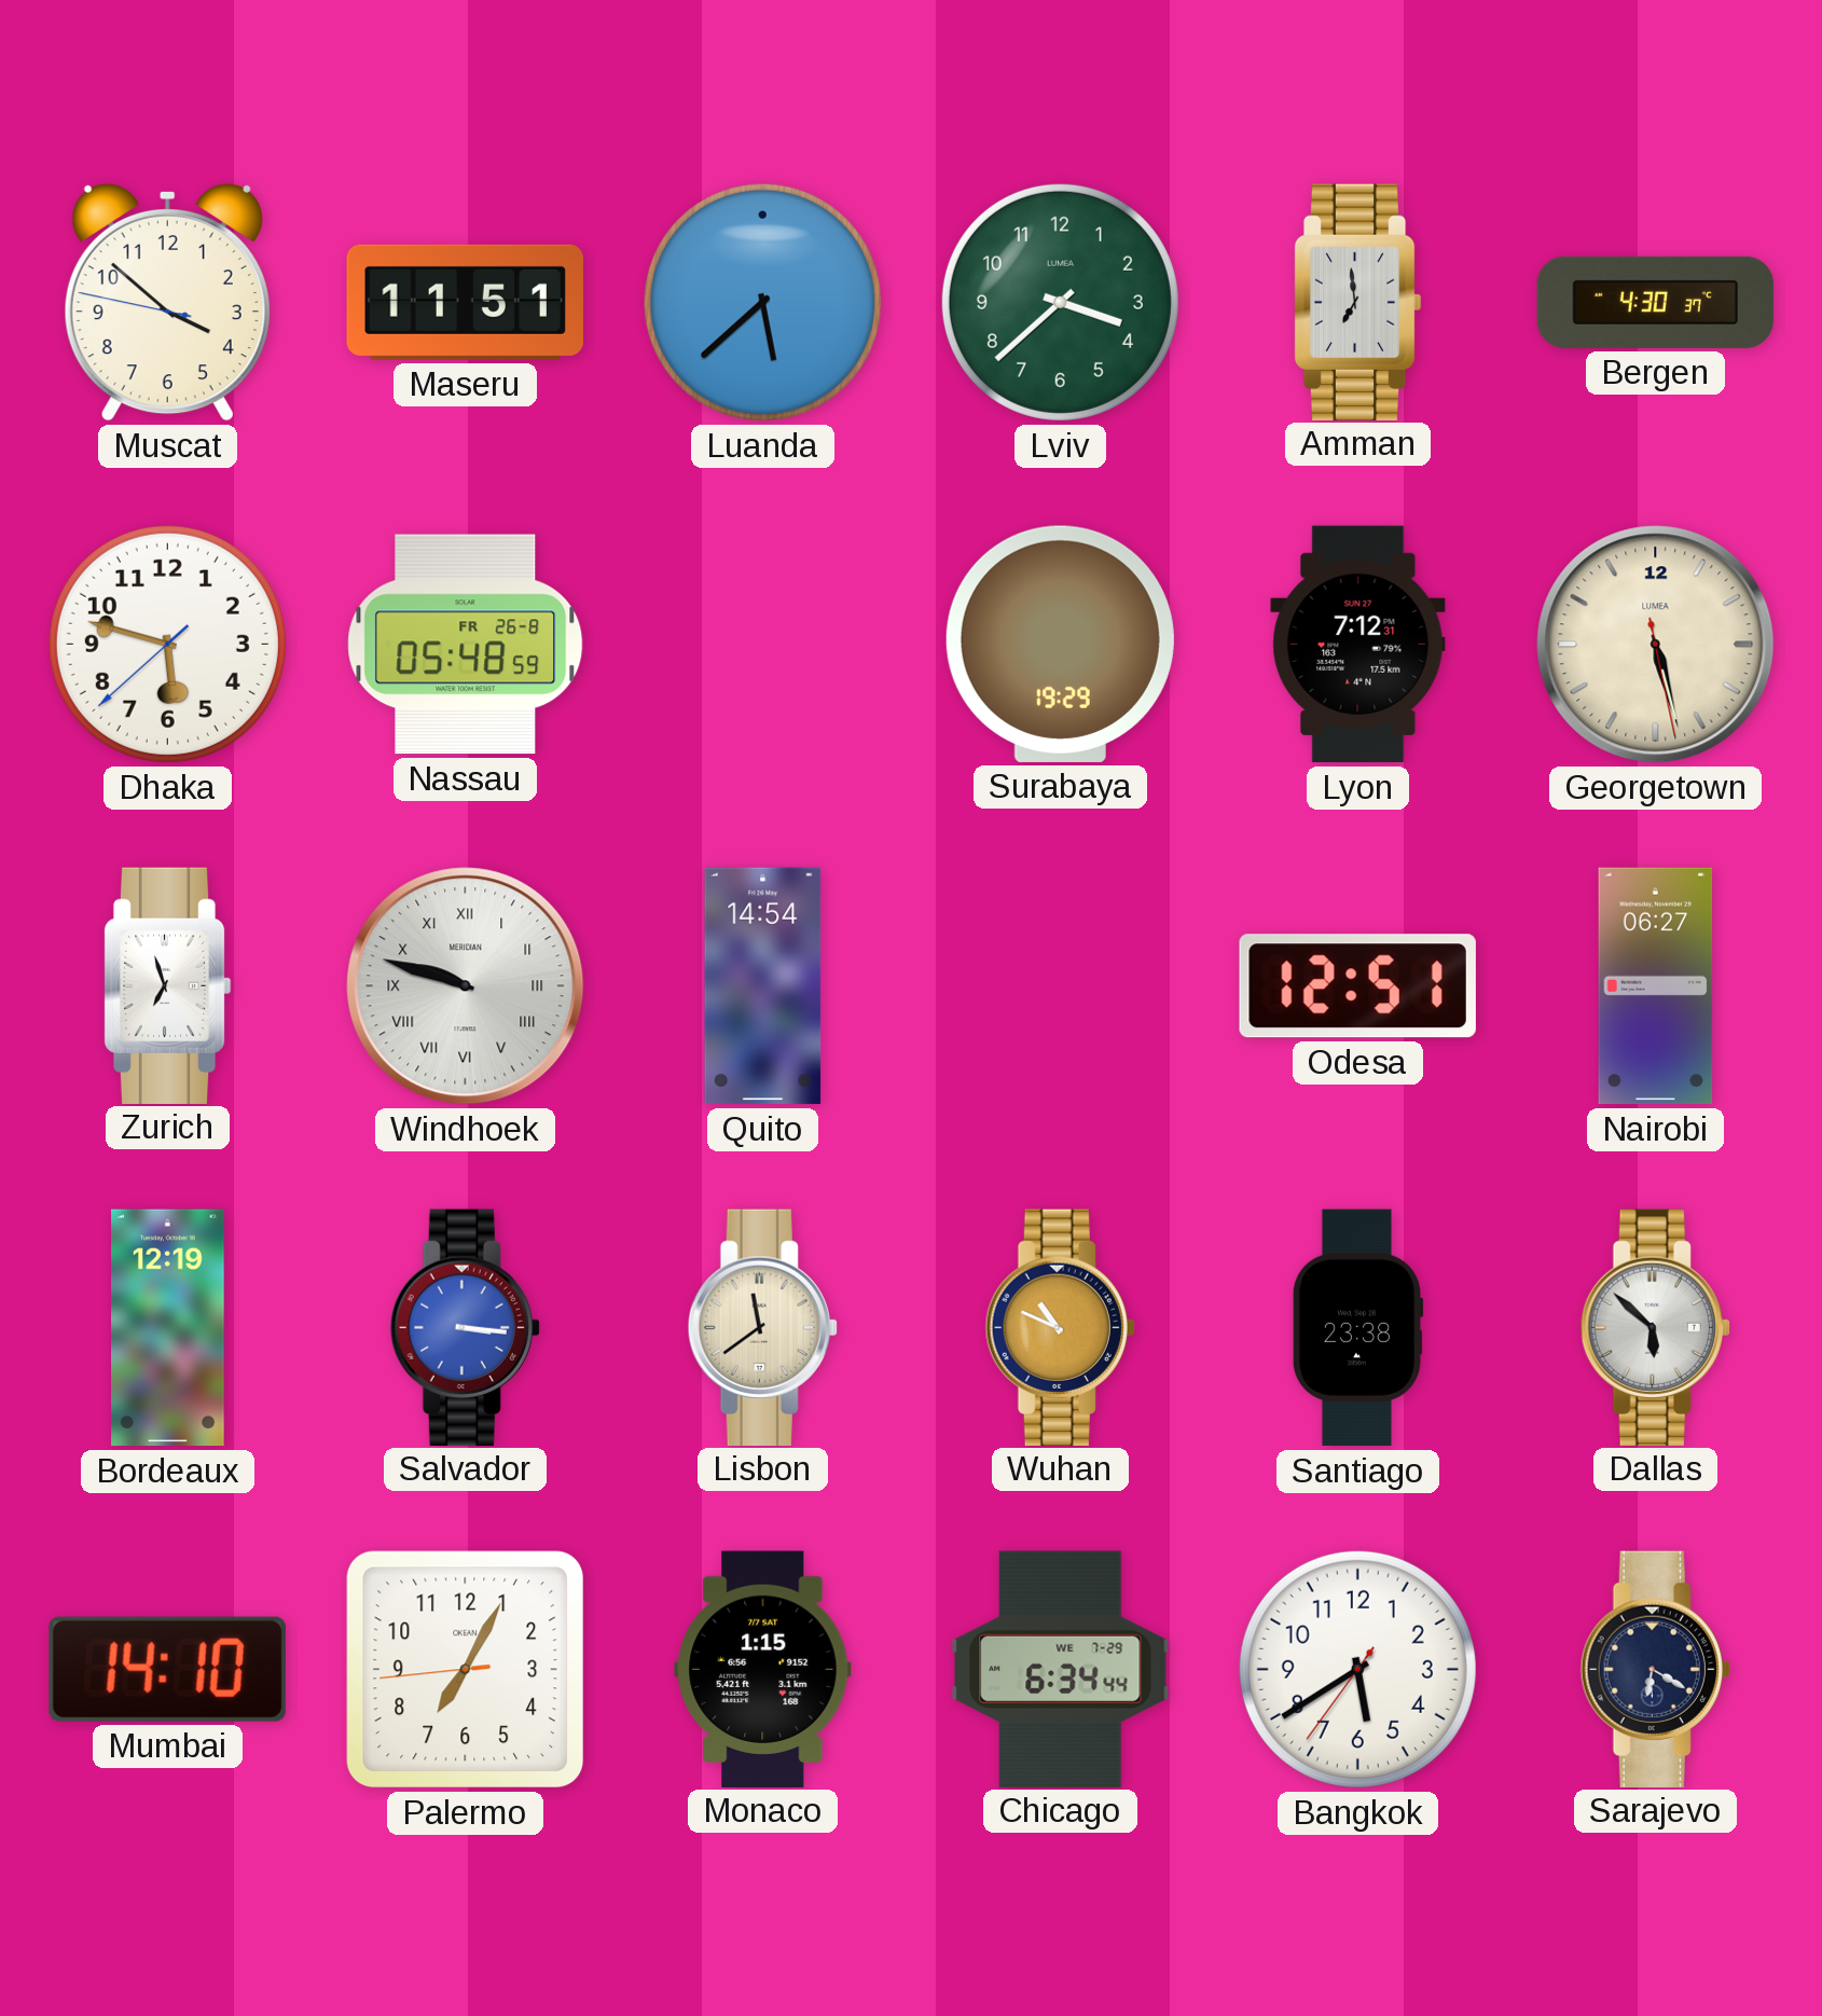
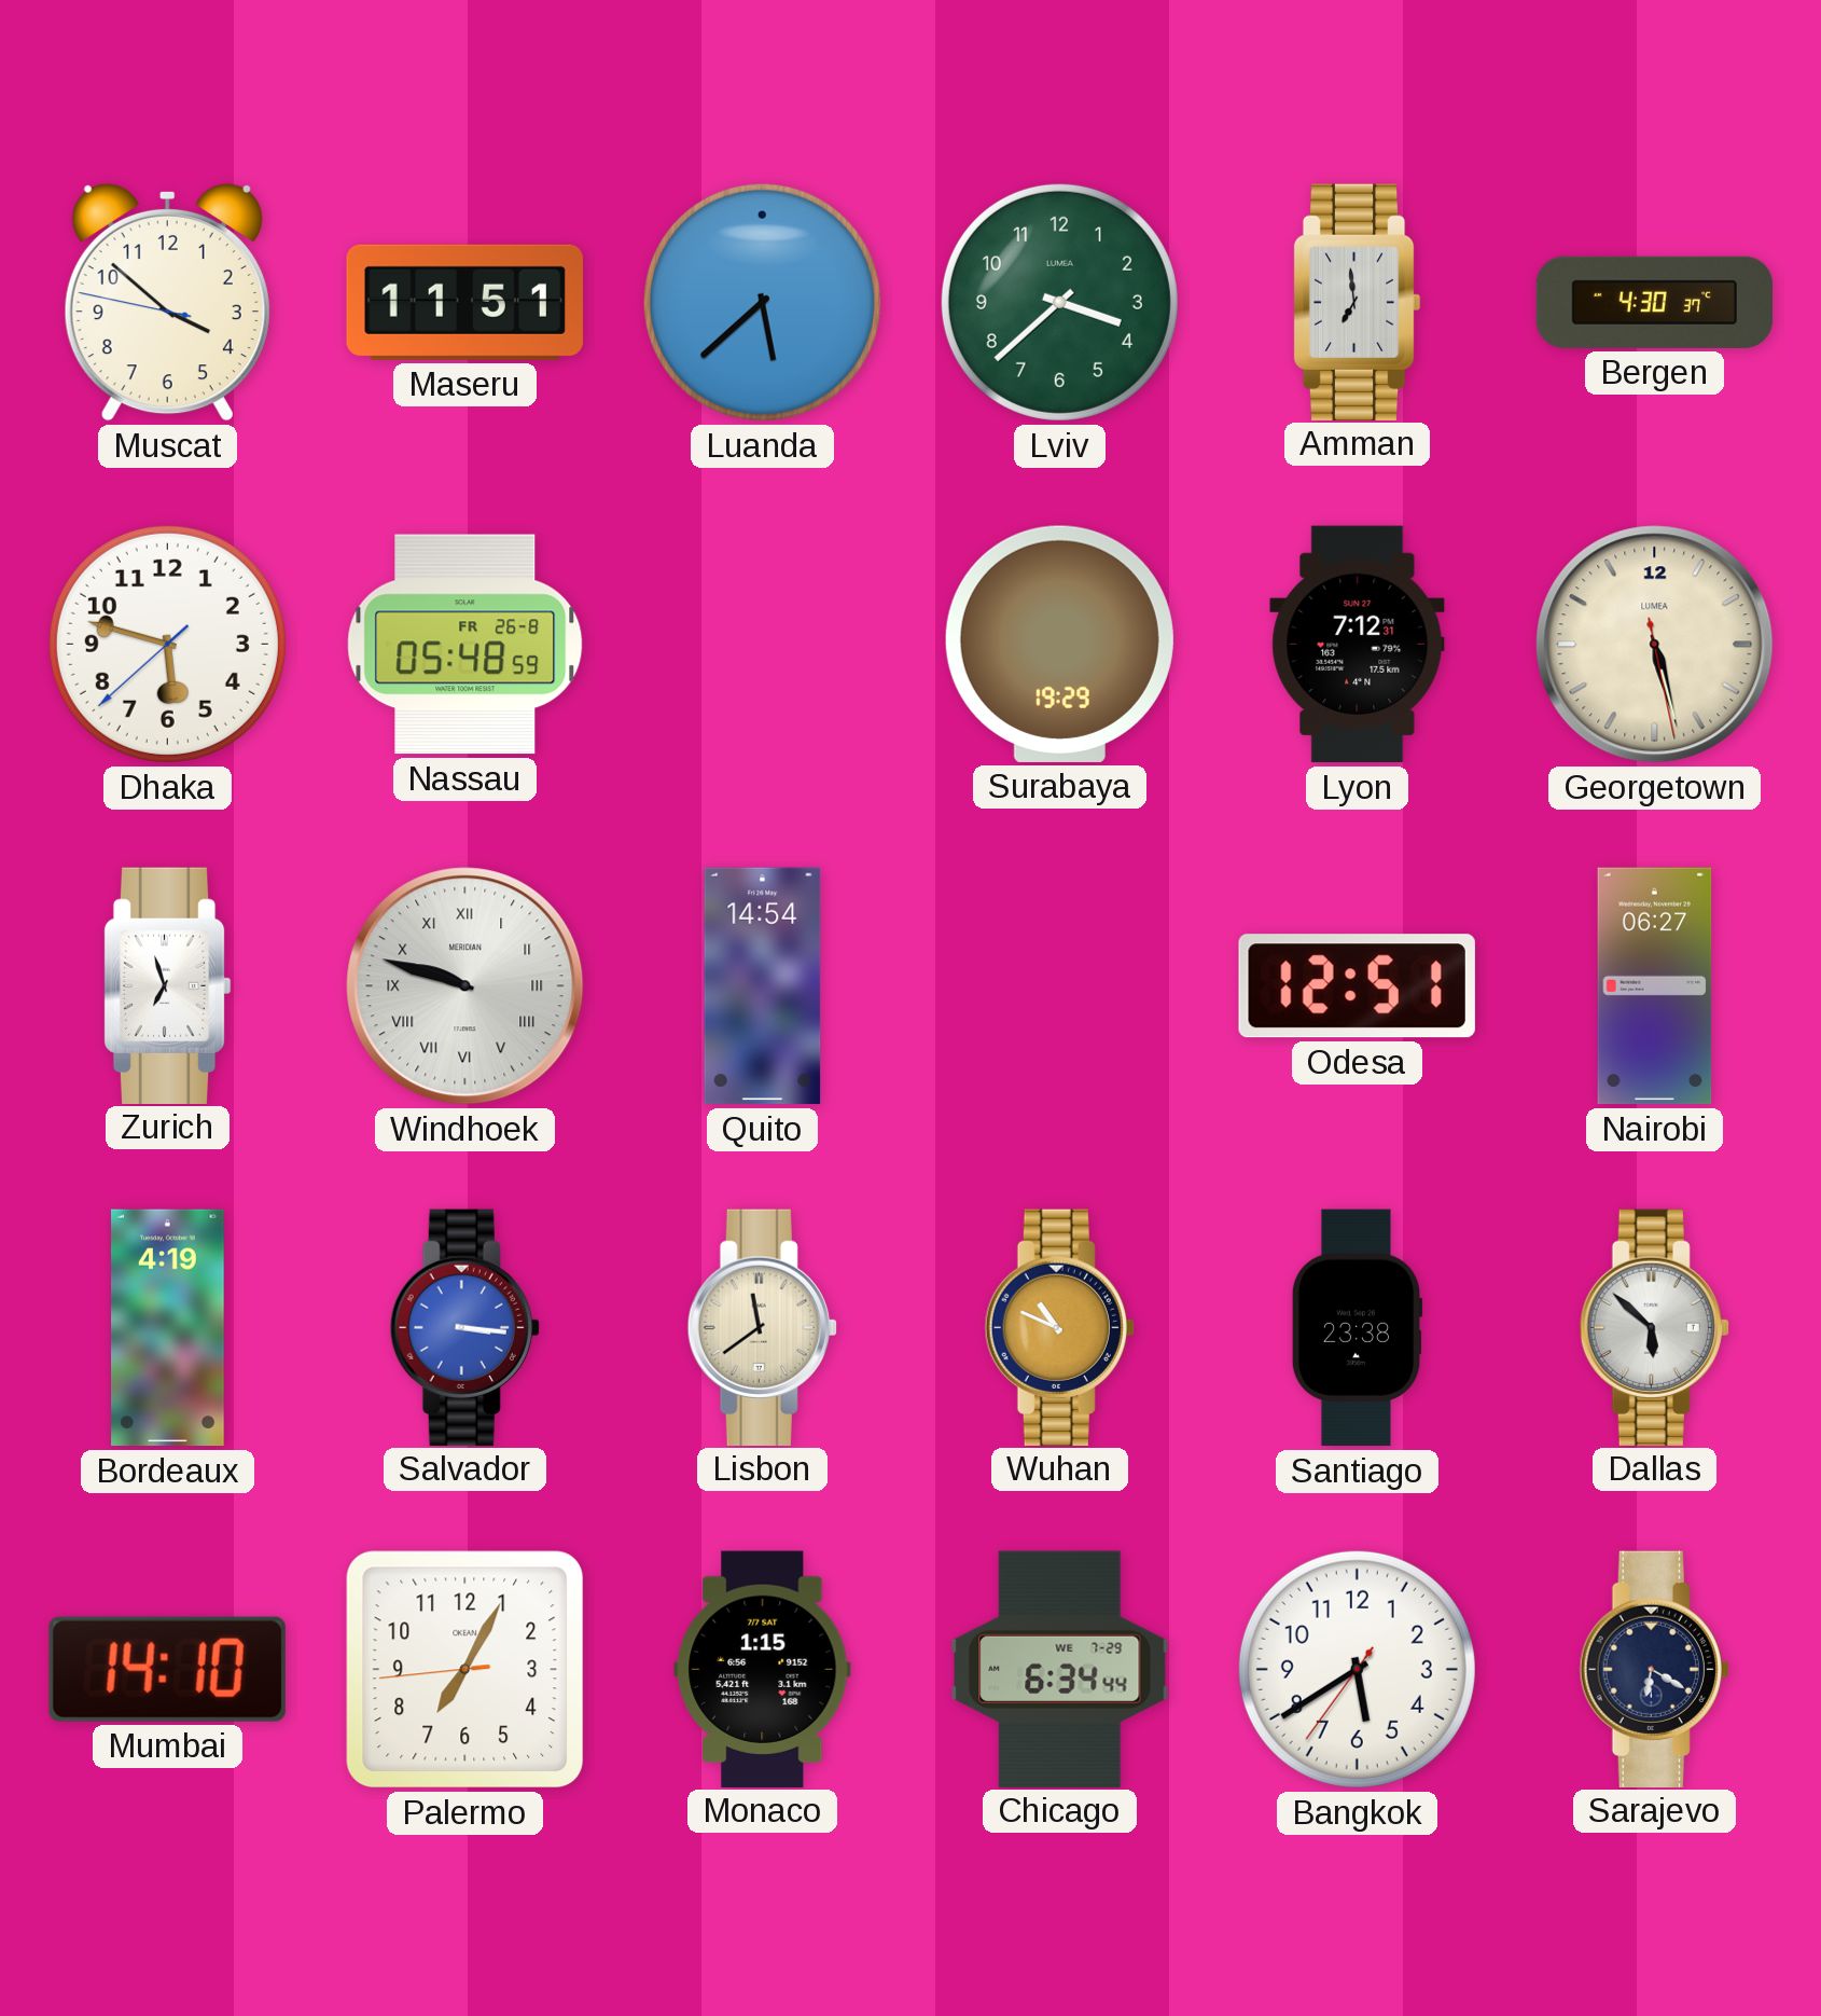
Bordeaux: 12:19 -> 4:19
